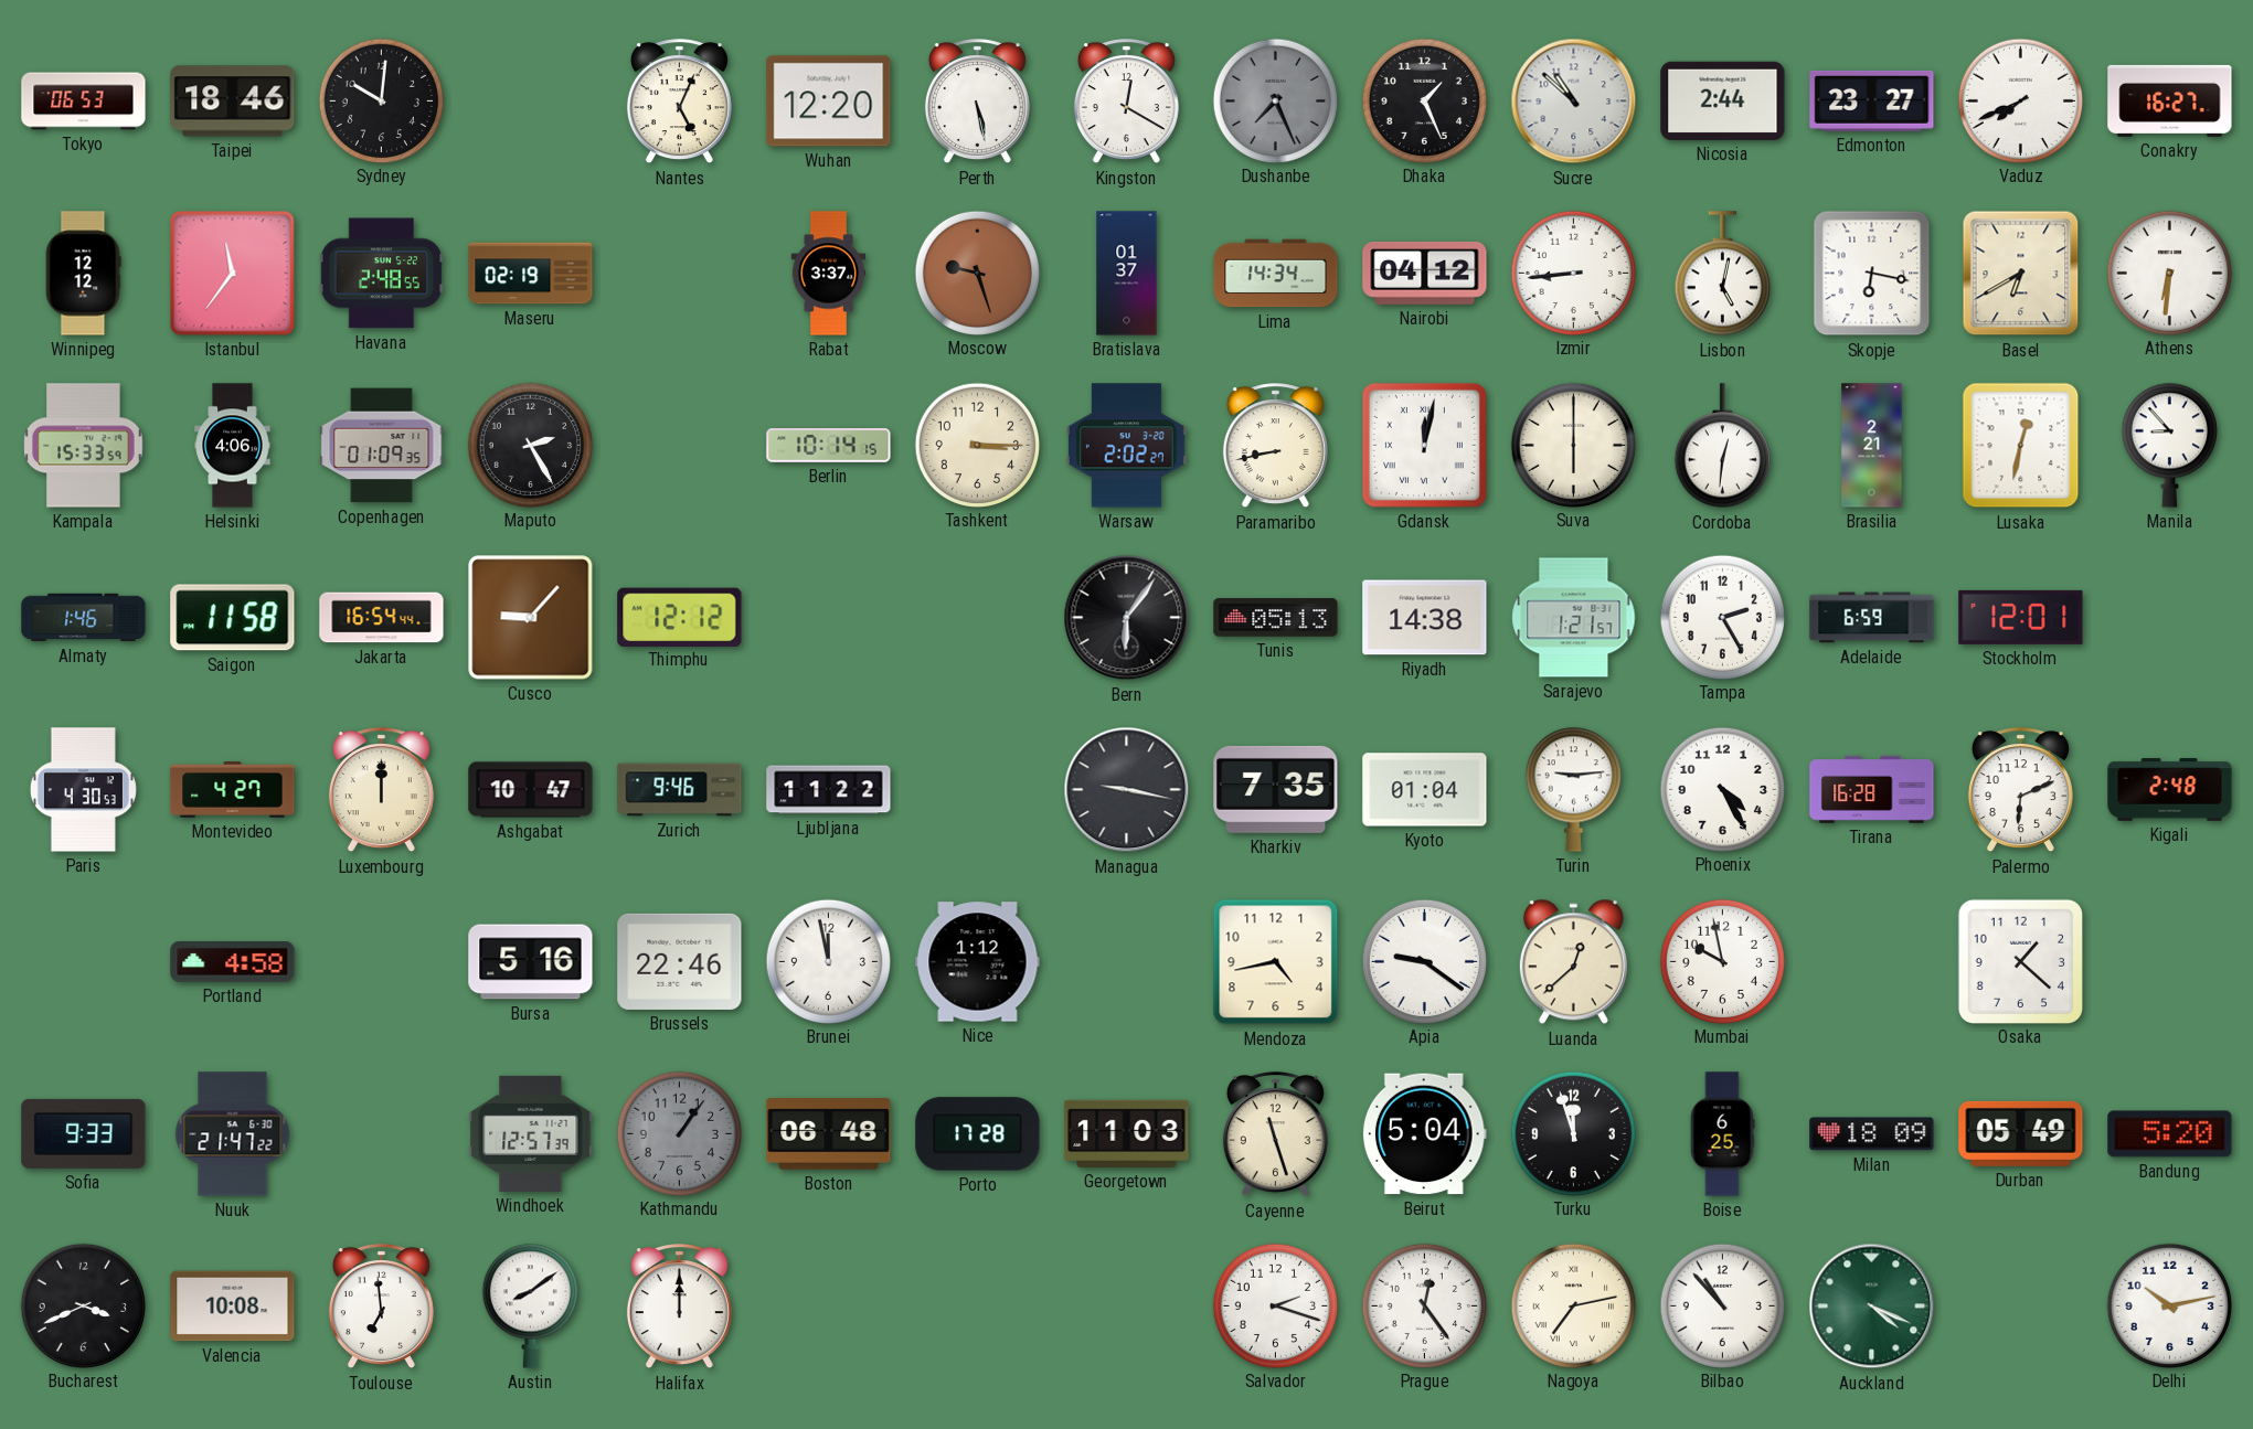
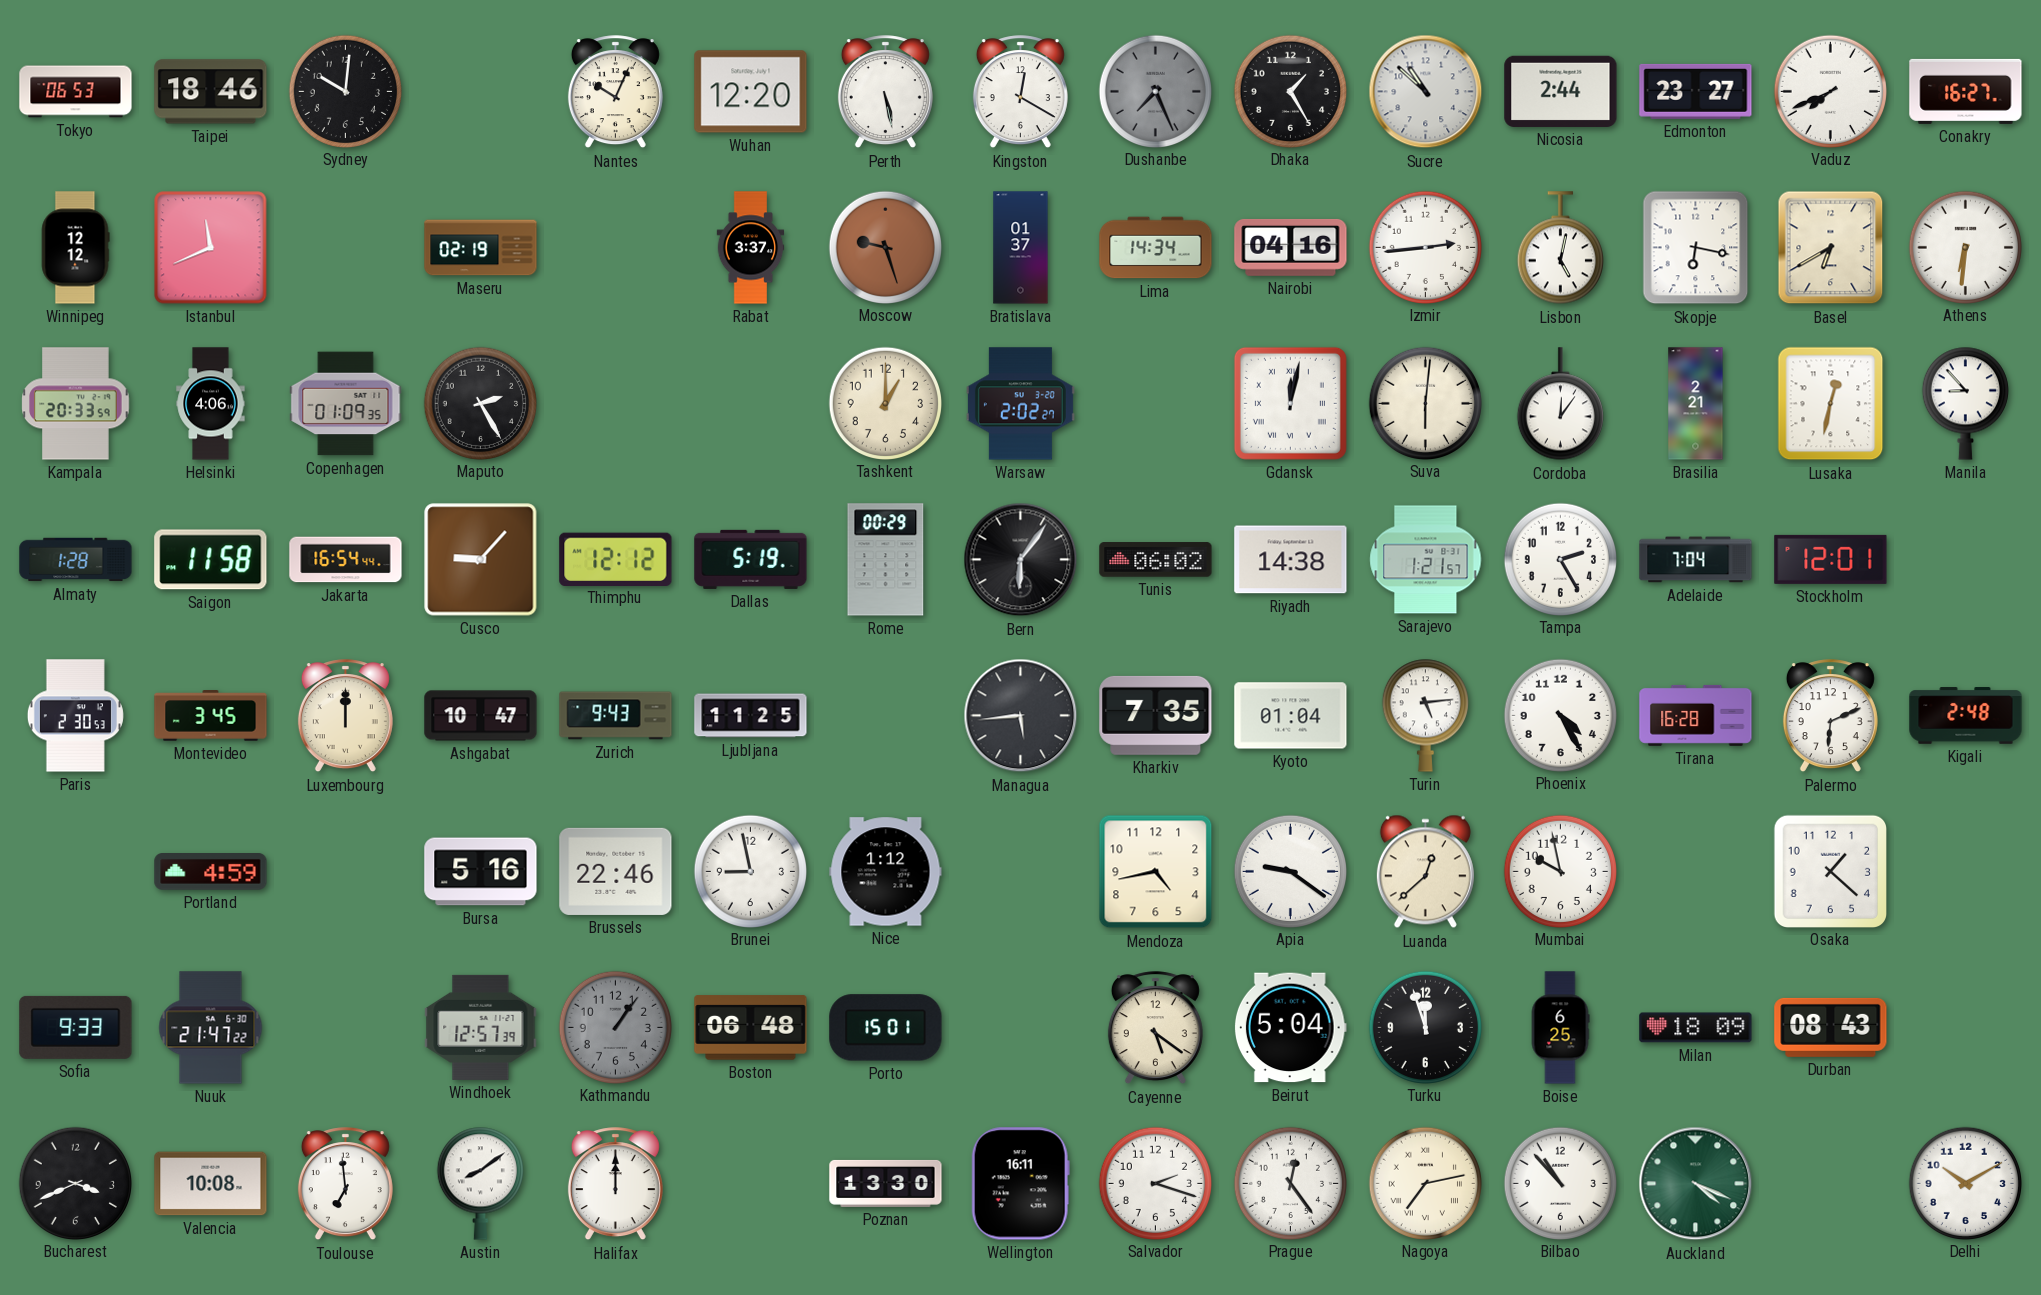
Nantes: 5:04 -> 10:04
Dhaka: 1:26 -> 1:25
Istanbul: 11:36 -> 11:41
Havana: 2:48 -> none
Nairobi: 04:12 -> 04:16
Izmir: 8:44 -> 2:44
Kampala: 15:33 -> 20:33
Berlin: 10:14 -> none
Tashkent: 3:15 -> 1:00
Paramaribo: 8:43 -> none
Suva: 6:00 -> 6:01
Cordoba: 12:31 -> 12:06
Almaty: 1:46 -> 1:28
Dallas: none -> 5:19
Rome: none -> 00:29
Tunis: 05:13 -> 06:02
Adelaide: 6:59 -> 7:04
Paris: 4:30 -> 2:30
Montevideo: 4:27 -> 3:45
Zurich: 9:46 -> 9:43
Ljubljana: 11:22 -> 11:25
Managua: 9:17 -> 5:44
Turin: 9:14 -> 5:14
Portland: 4:58 -> 4:59
Brunei: 11:58 -> 8:58
Porto: 17:28 -> 15:01
Georgetown: 11:03 -> none
Cayenne: 11:27 -> 5:21
Durban: 05:49 -> 08:43
Bandung: 5:20 -> none
Poznan: none -> 13:30
Wellington: none -> 16:11
Delhi: 10:13 -> 10:10
